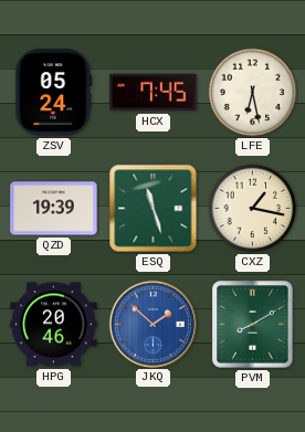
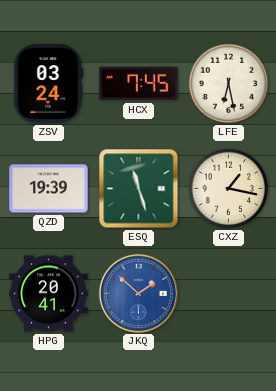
ZSV: 05:24 -> 03:24
HPG: 20:46 -> 20:41
PVM: 8:10 -> none
